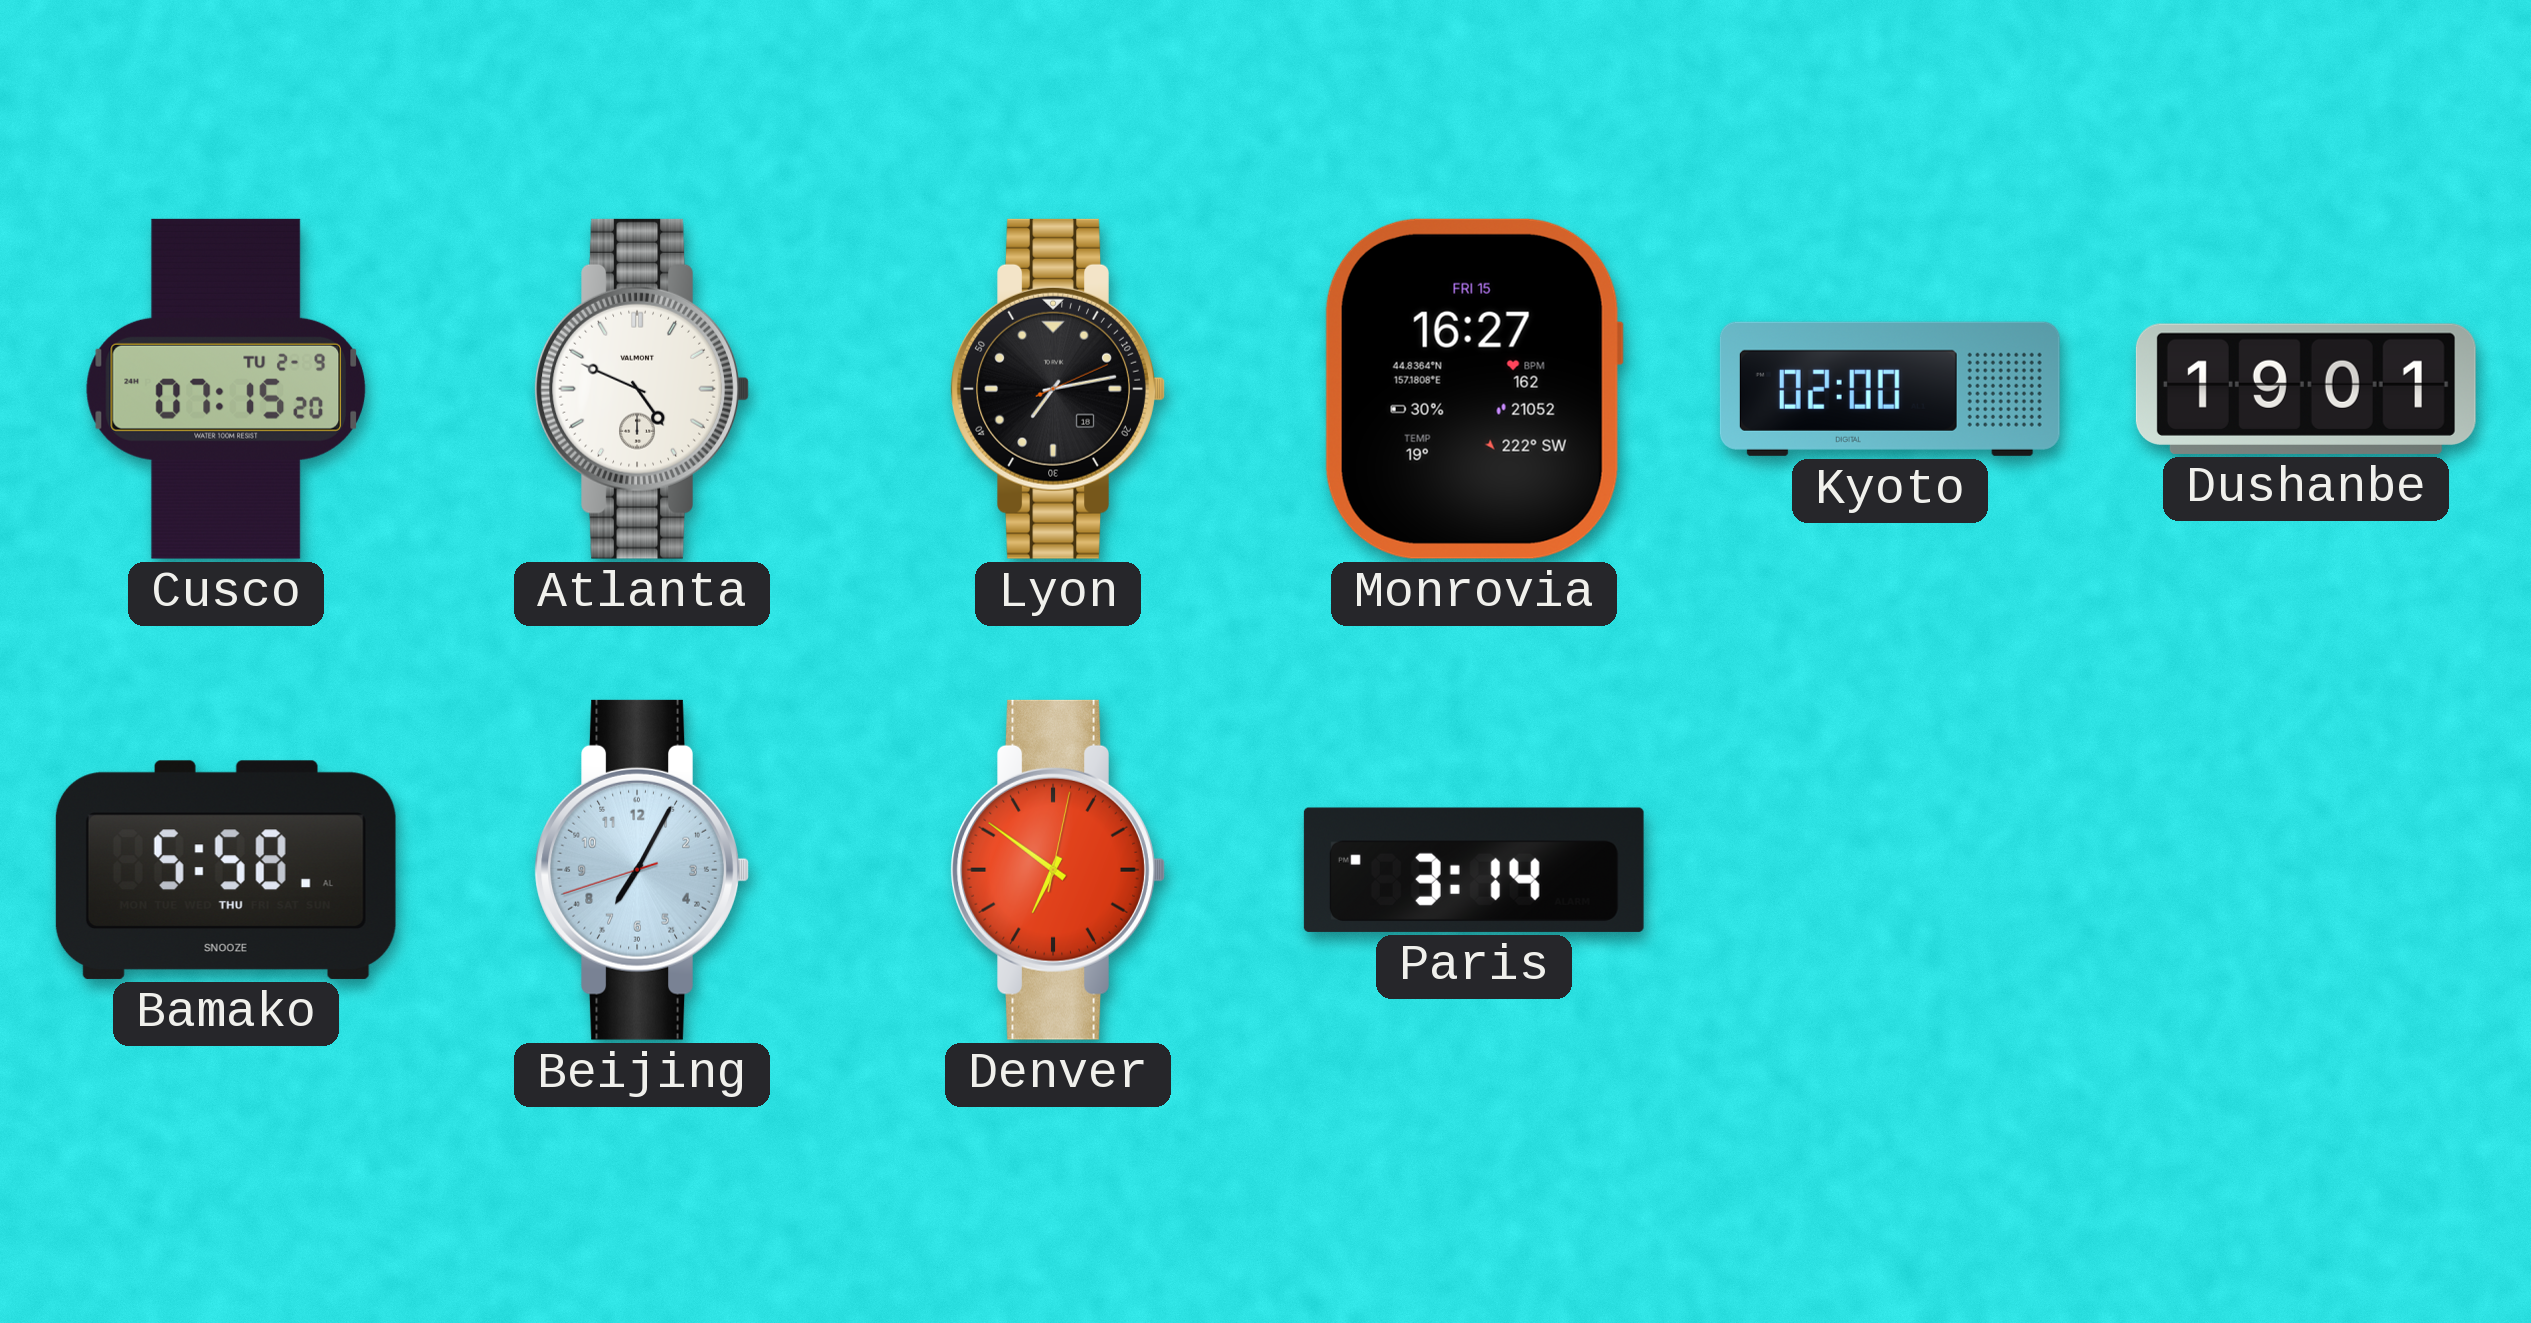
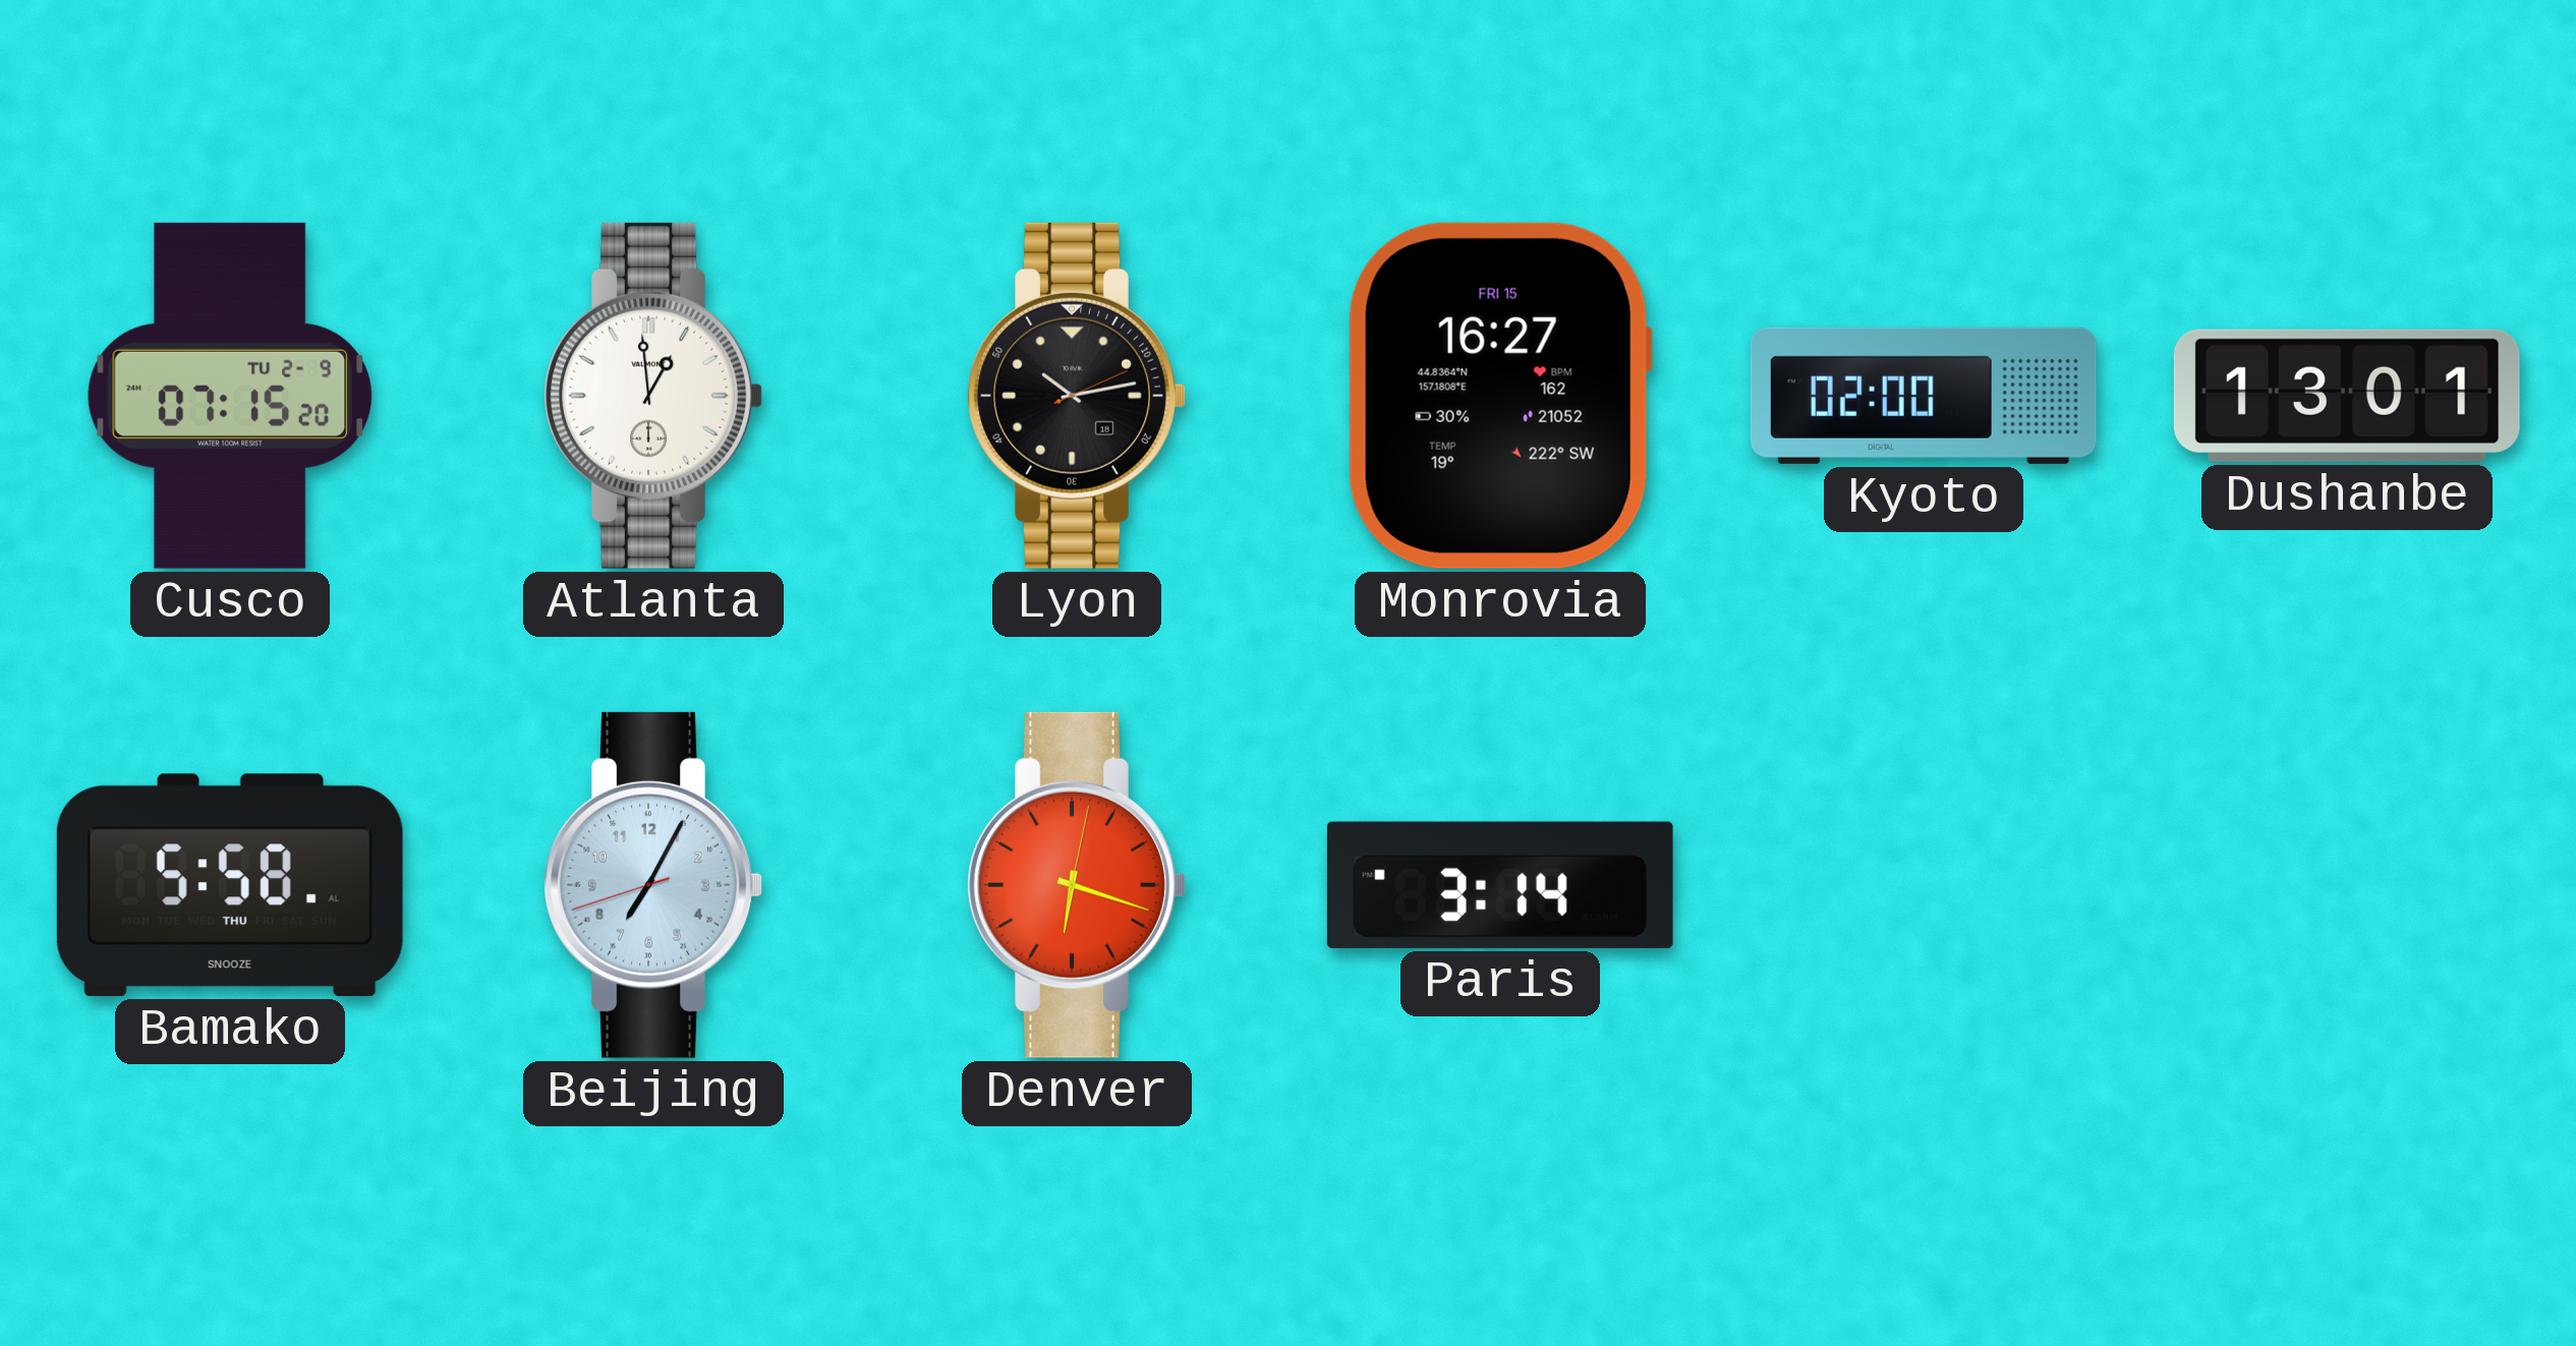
Atlanta: 4:49 -> 12:59
Lyon: 7:13 -> 10:13
Dushanbe: 19:01 -> 13:01
Denver: 6:51 -> 6:18
